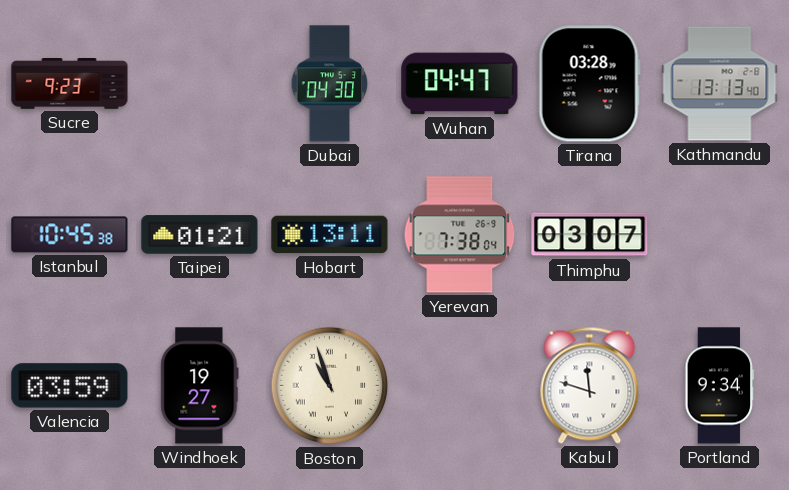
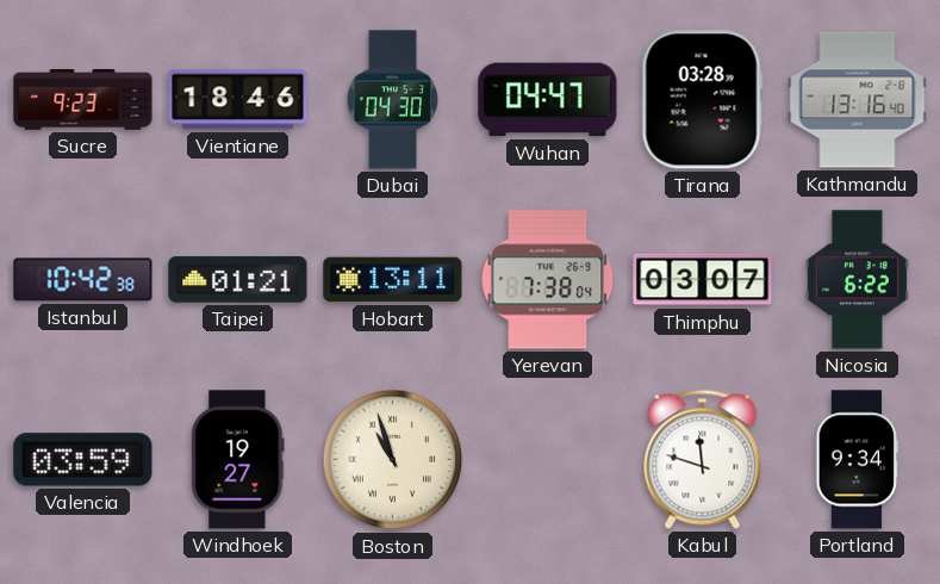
Vientiane: none -> 18:46
Kathmandu: 13:13 -> 13:16
Istanbul: 10:45 -> 10:42
Nicosia: none -> 6:22
